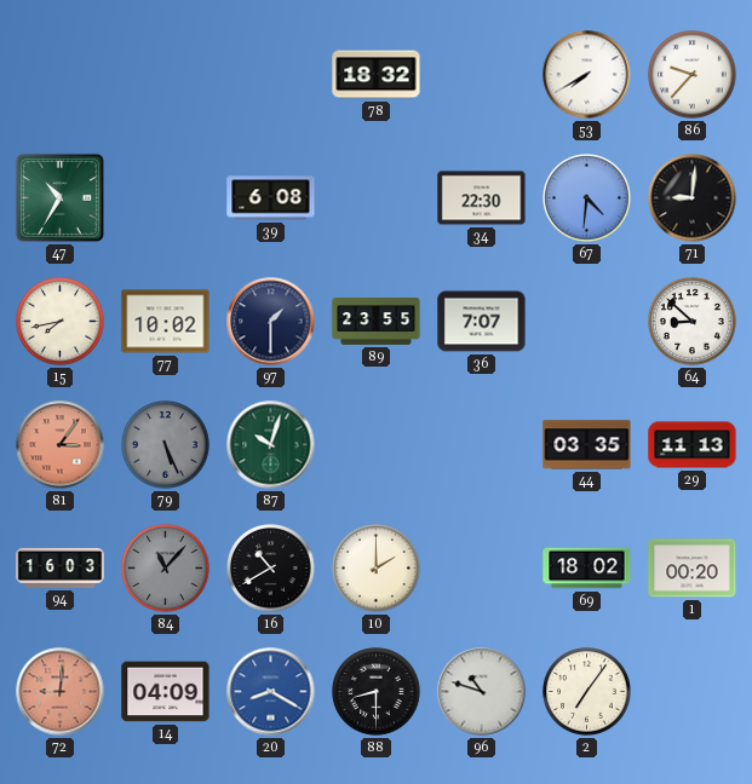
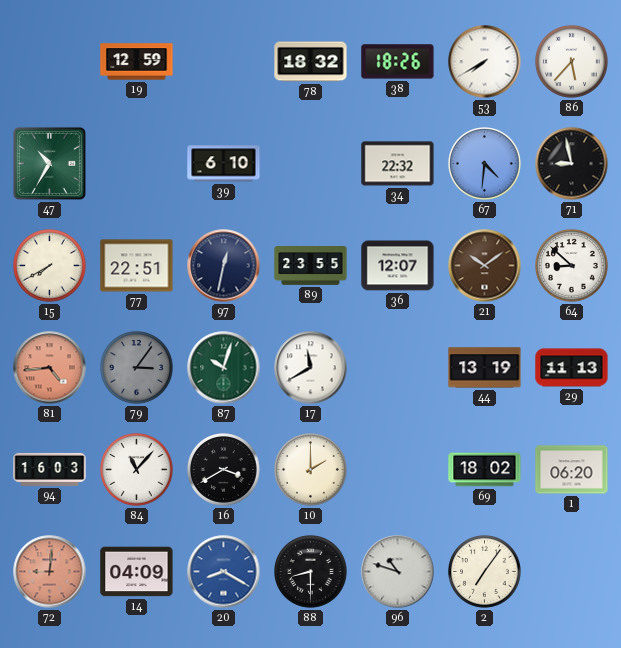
19: none -> 12:59
38: none -> 18:26
86: 9:37 -> 5:37
39: 6:08 -> 6:10
34: 22:30 -> 22:32
71: 9:01 -> 8:58
15: 7:43 -> 7:40
77: 10:02 -> 22:51
97: 1:30 -> 12:32
36: 7:07 -> 12:07
21: none -> 10:09
81: 3:06 -> 4:44
79: 5:26 -> 3:06
17: none -> 11:40
44: 03:35 -> 13:19
84 dial: grey -> white
16: 10:40 -> 3:40
1: 00:20 -> 06:20
